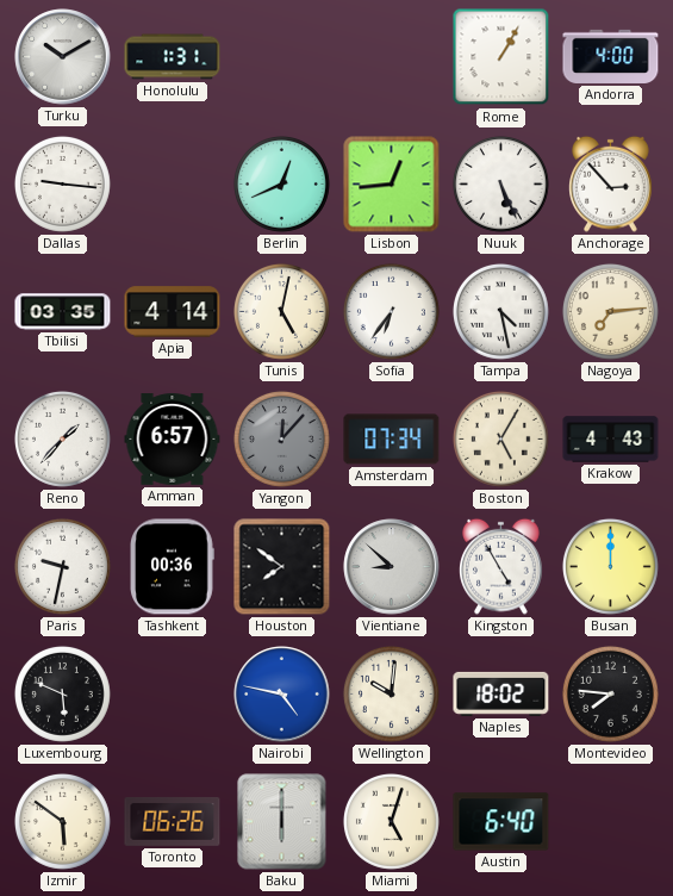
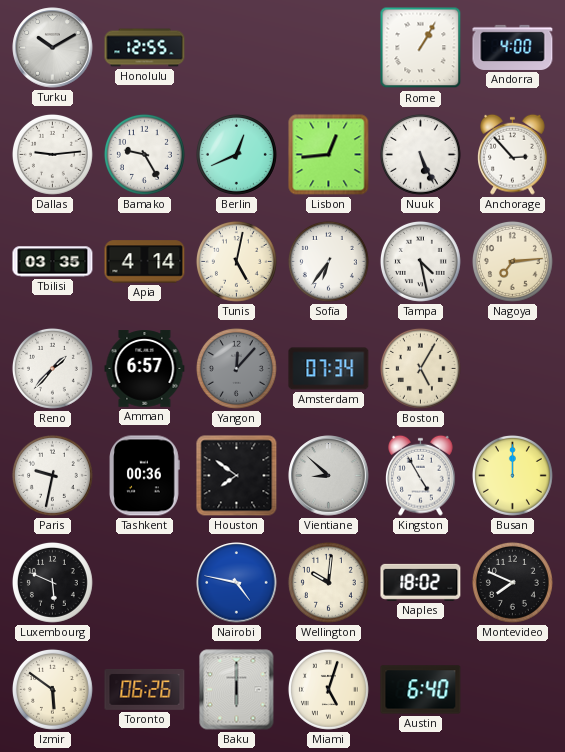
Honolulu: 1:31 -> 12:55
Dallas: 9:16 -> 9:14
Bamako: none -> 9:25
Krakow: 4:43 -> none
Montevideo: 7:46 -> 7:49
